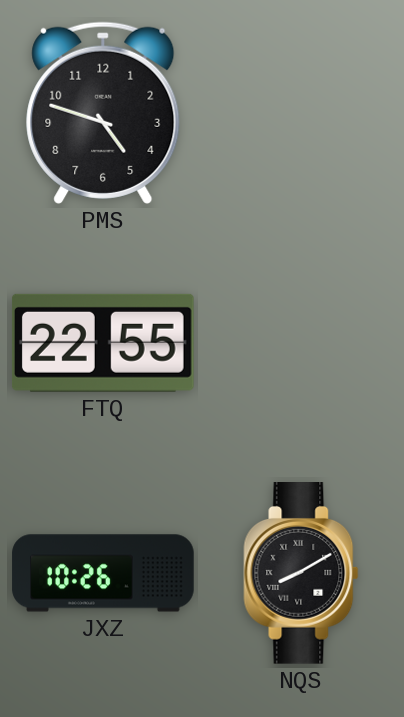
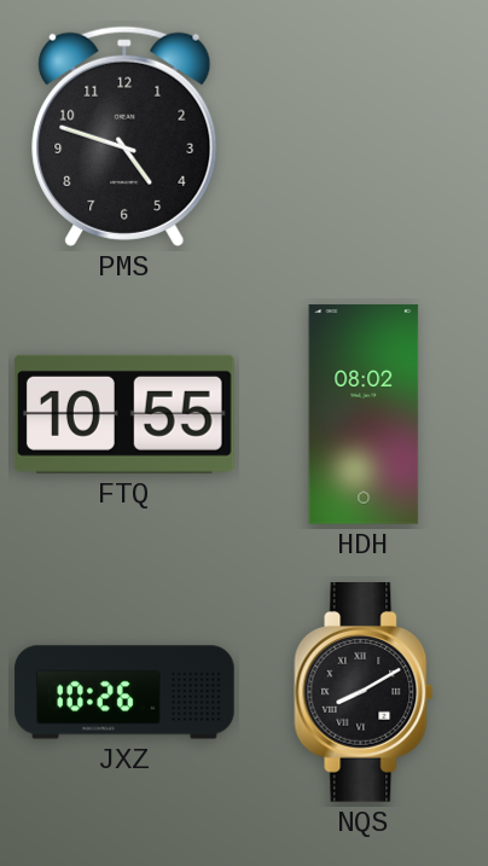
FTQ: 22:55 -> 10:55
HDH: none -> 08:02
